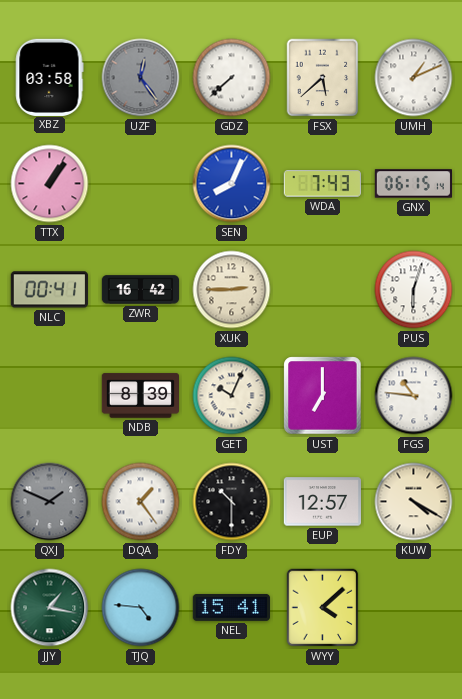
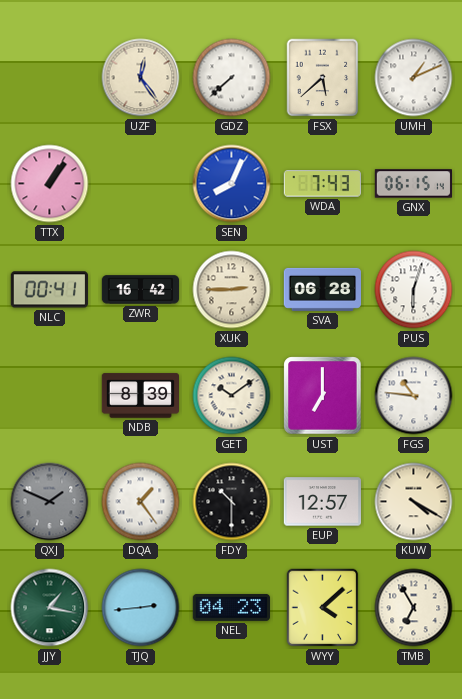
XBZ: 03:58 -> none
UZF dial: grey -> cream
SVA: none -> 06:28
GET: 10:04 -> 10:09
TJQ: 4:46 -> 2:44
NEL: 15:41 -> 04:23
TMB: none -> 6:55
